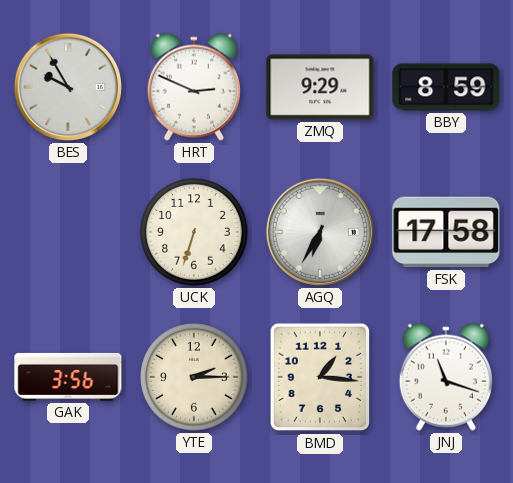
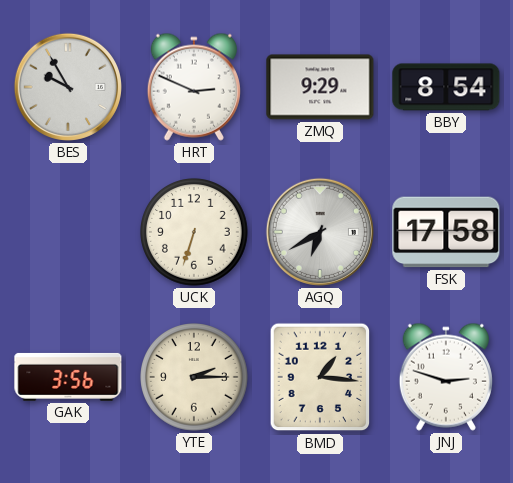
BBY: 8:59 -> 8:54
AGQ: 6:35 -> 6:40
JNJ: 11:18 -> 2:48
